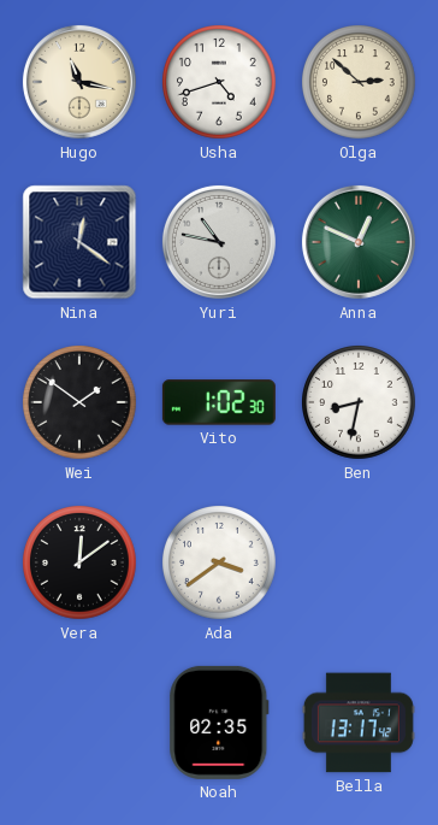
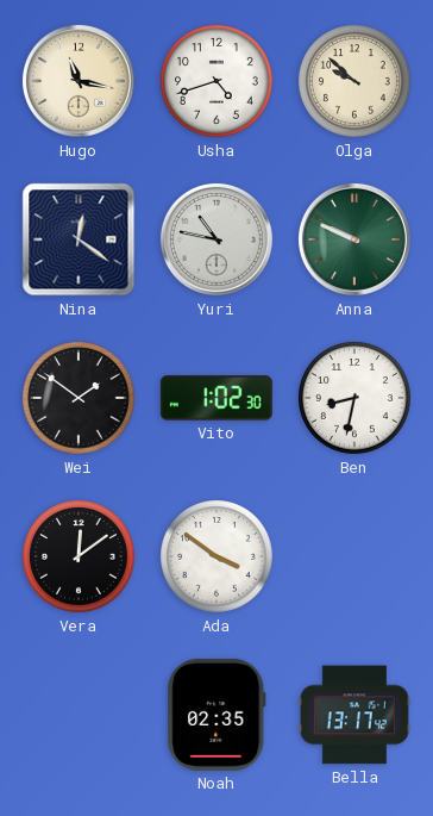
Olga: 2:52 -> 9:52
Anna: 12:49 -> 9:49
Ada: 3:39 -> 3:51
